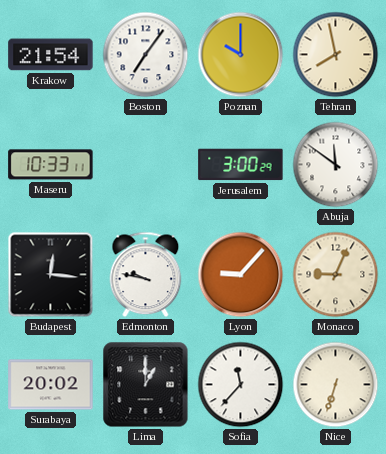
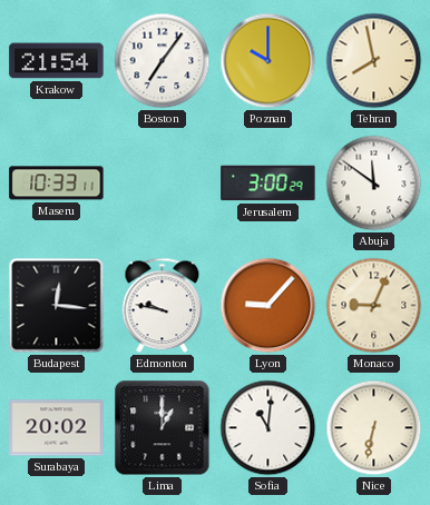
Sofia: 11:37 -> 11:01
Nice: 6:33 -> 6:32
